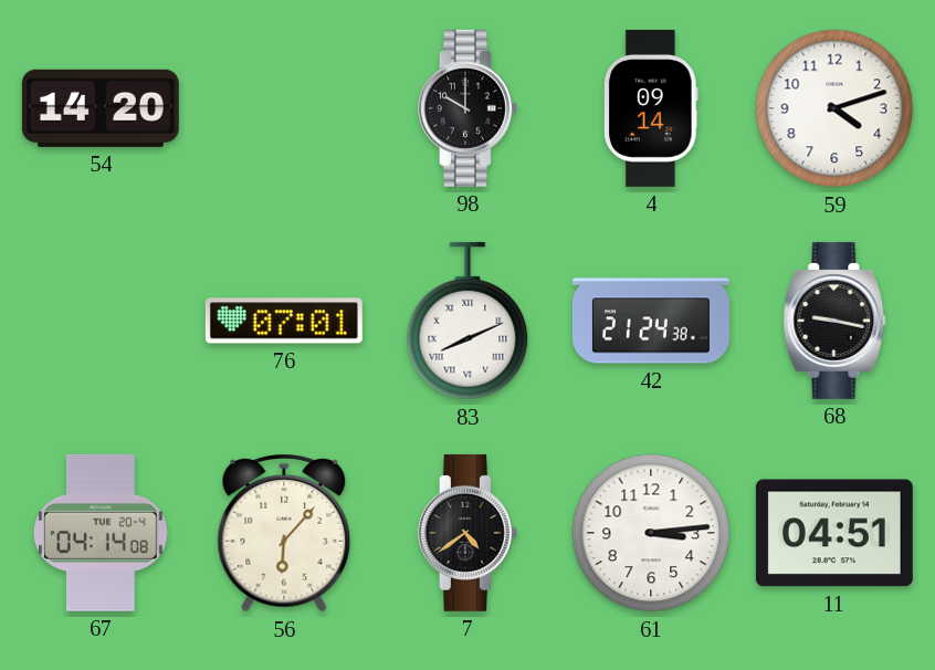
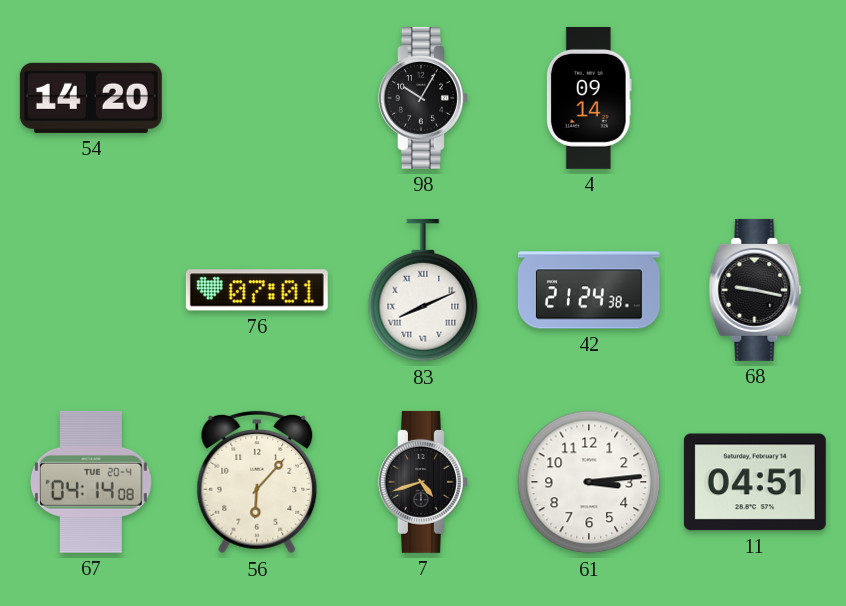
98: 10:00 -> 10:05
59: 4:12 -> none
7: 4:39 -> 4:42
